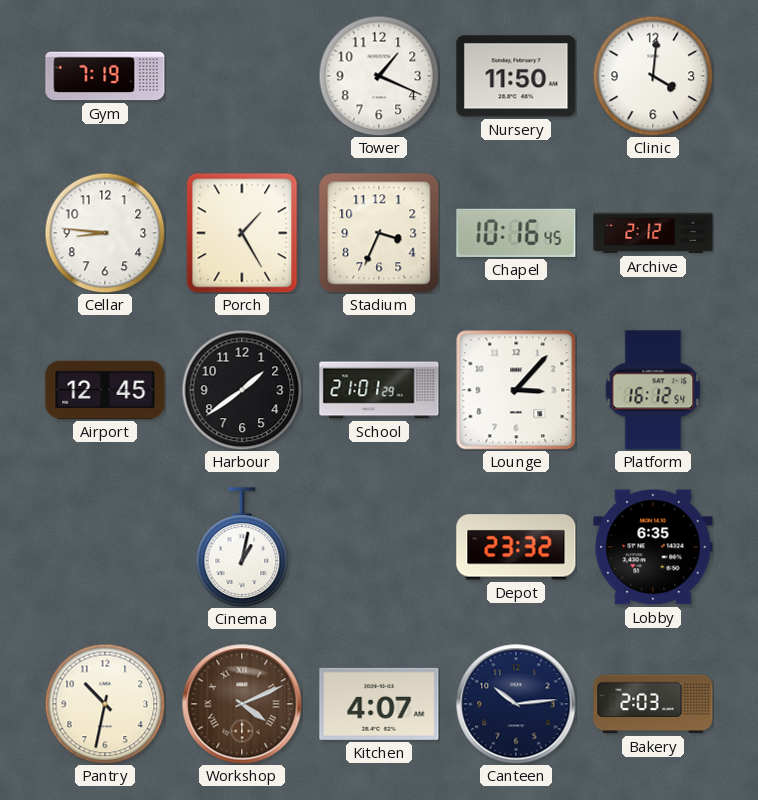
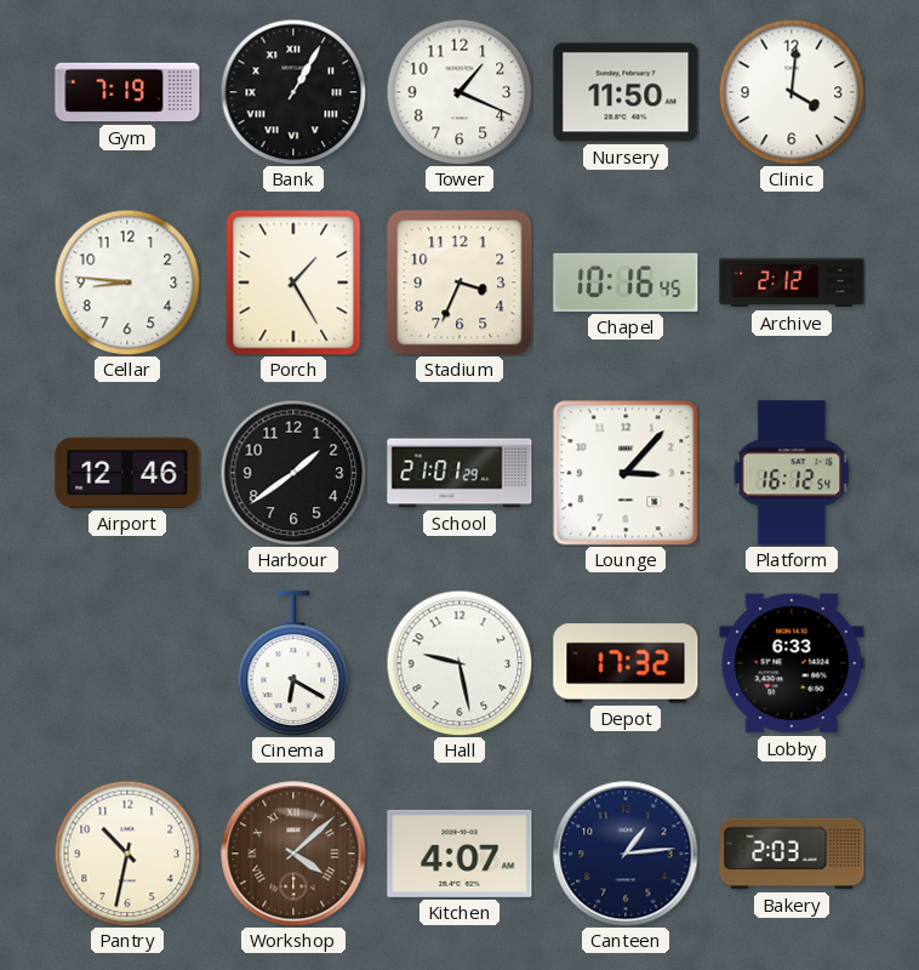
Bank: none -> 1:05
Airport: 12:45 -> 12:46
Cinema: 1:02 -> 6:20
Hall: none -> 9:28
Depot: 23:32 -> 17:32
Lobby: 6:35 -> 6:33
Workshop: 4:11 -> 4:08
Canteen: 10:14 -> 1:14
